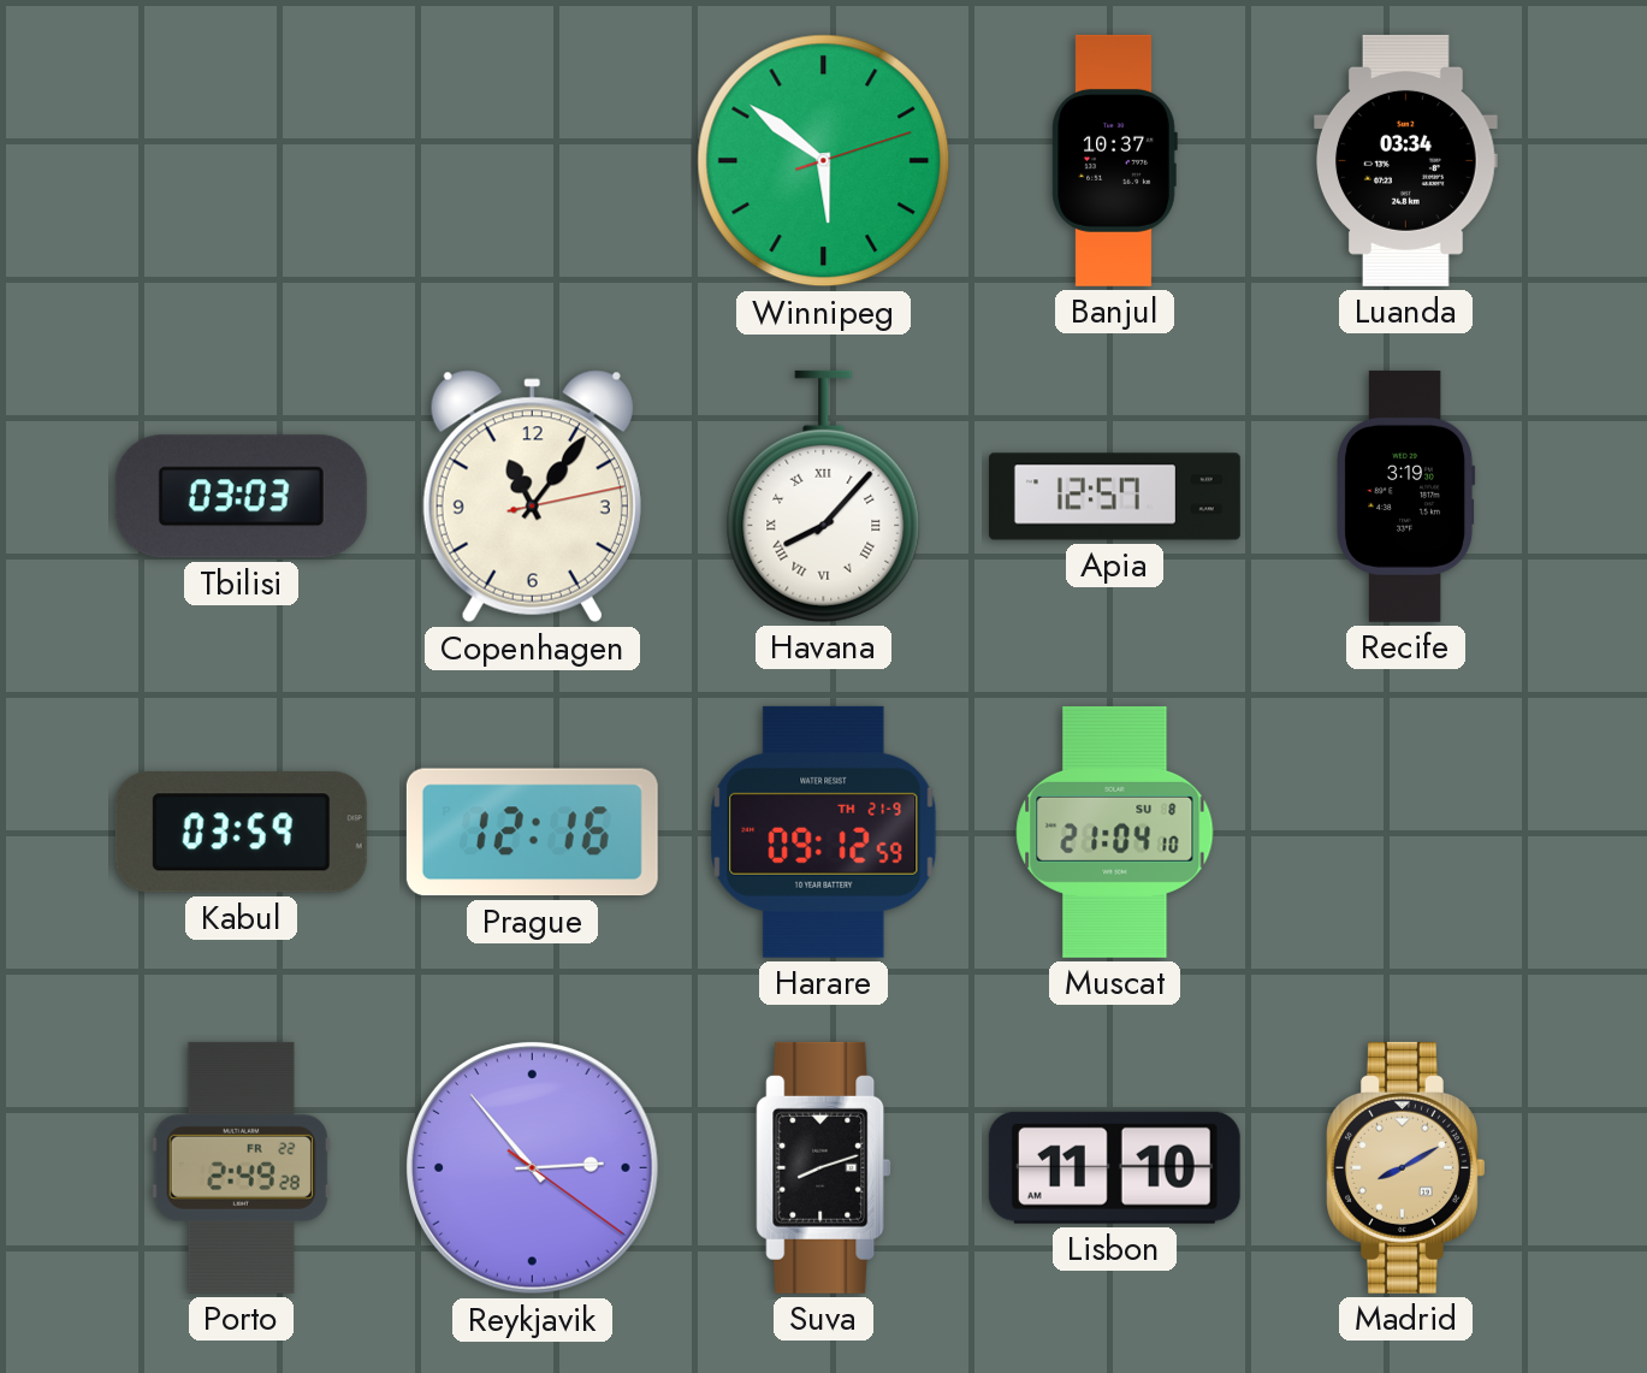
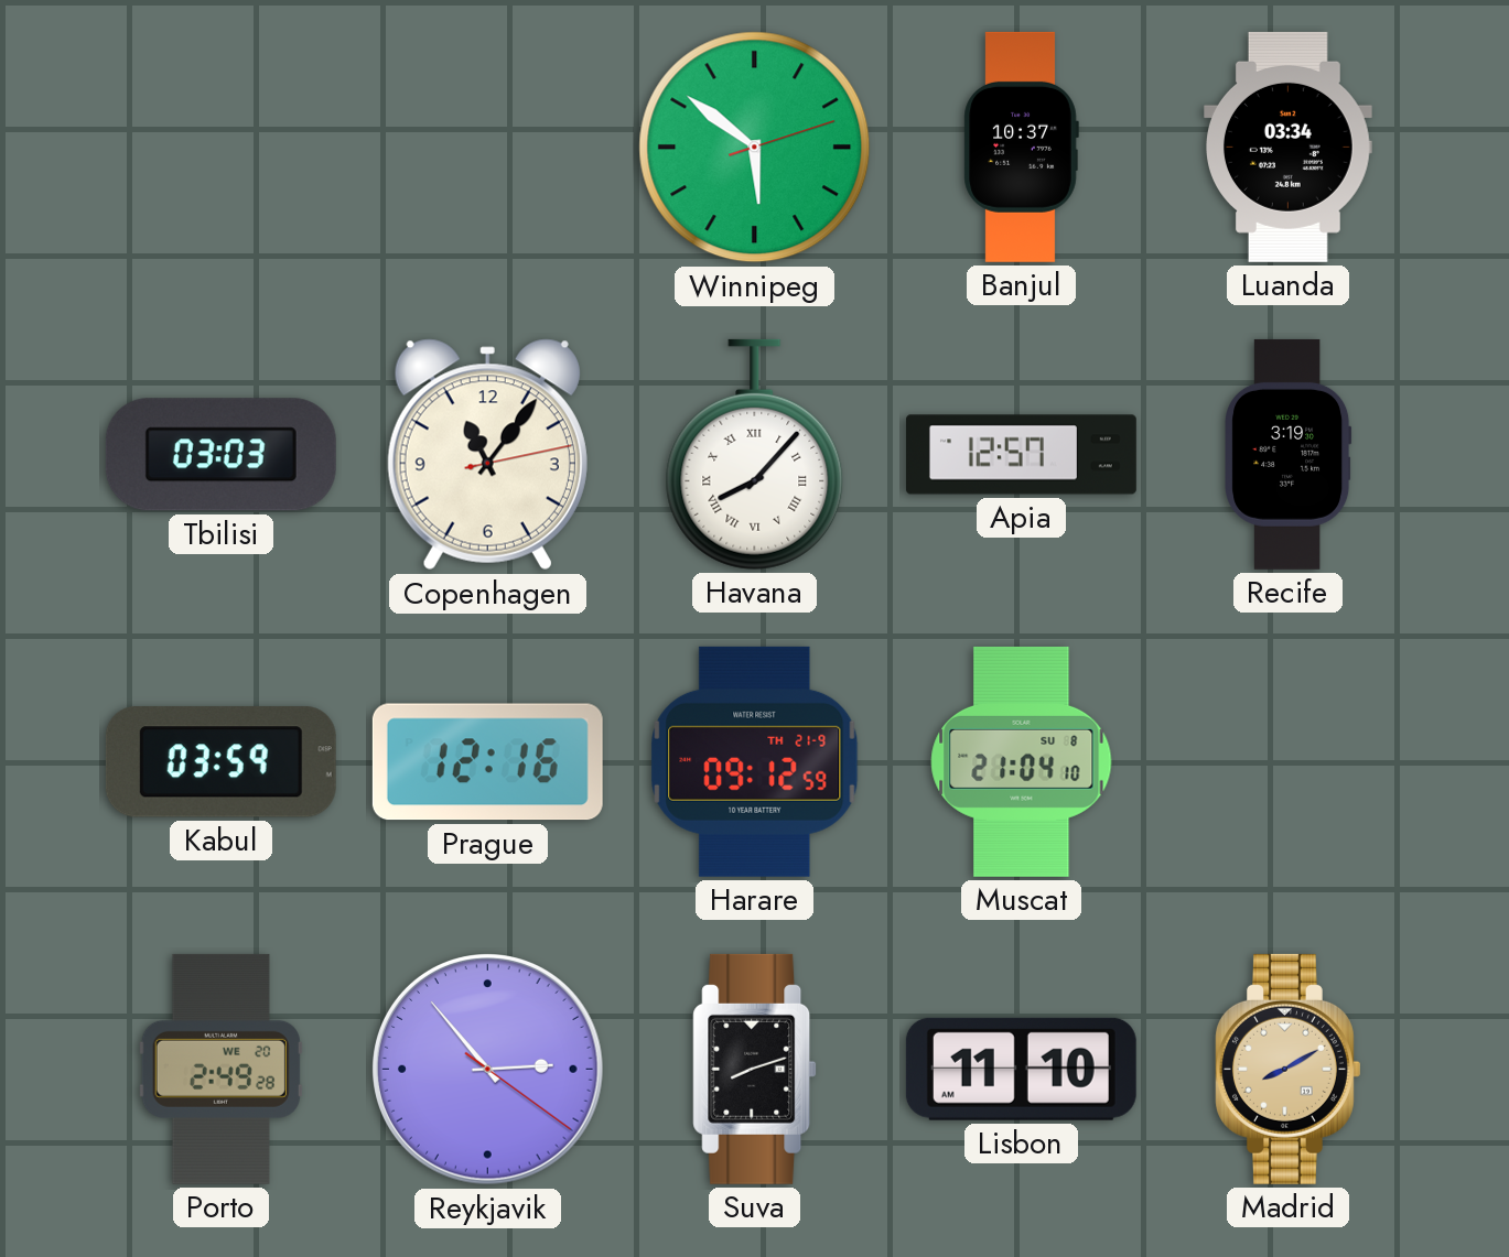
Porto date: FR 22 -> WE 20
